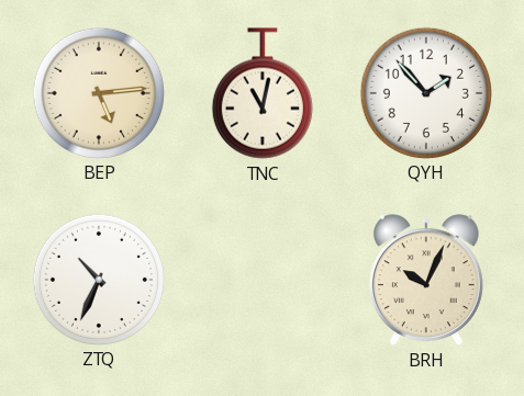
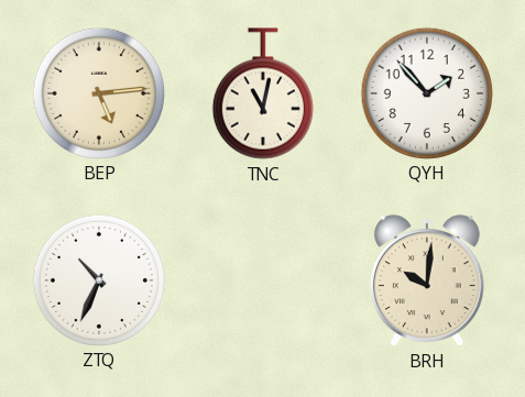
BRH: 10:04 -> 10:01
